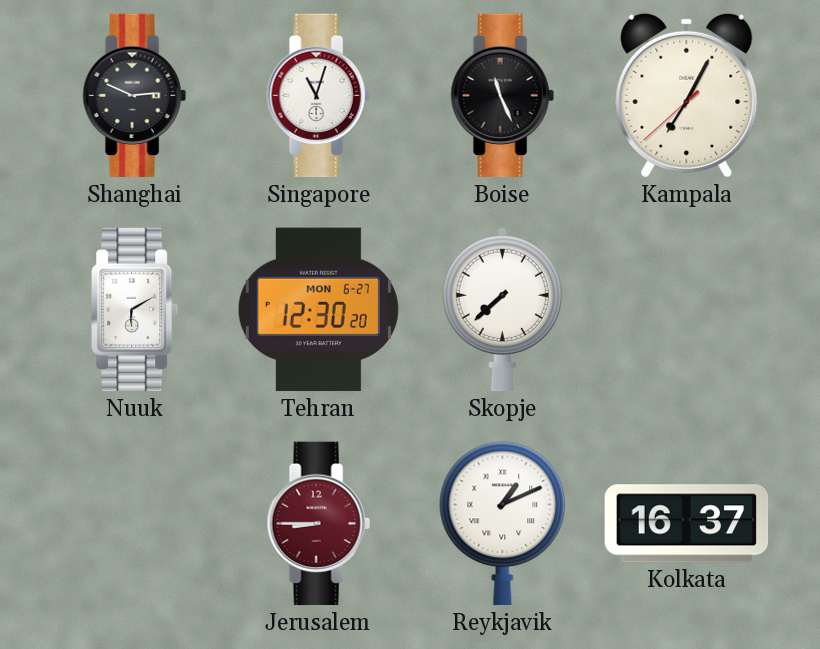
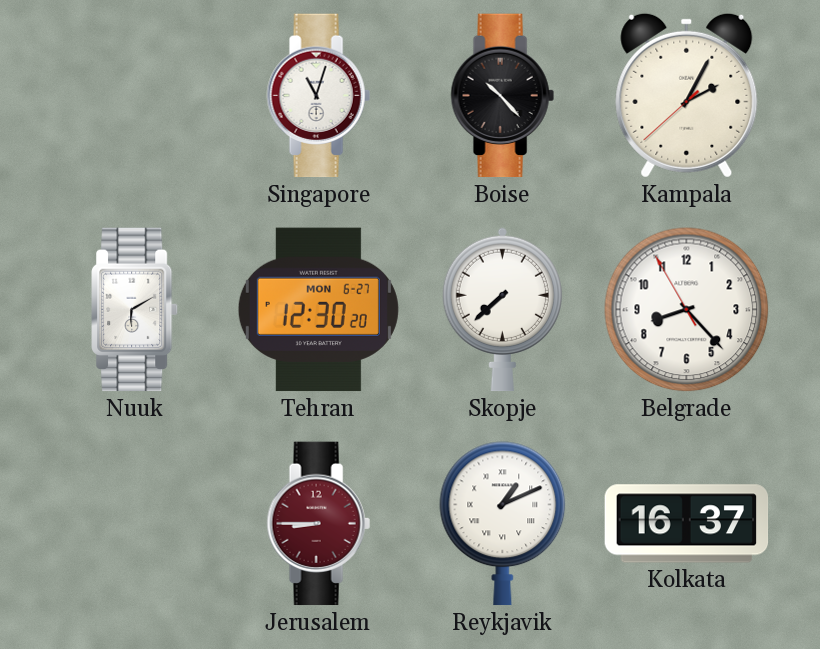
Shanghai: 2:49 -> none
Boise: 11:26 -> 10:23
Kampala: 7:04 -> 2:04
Belgrade: none -> 8:22
